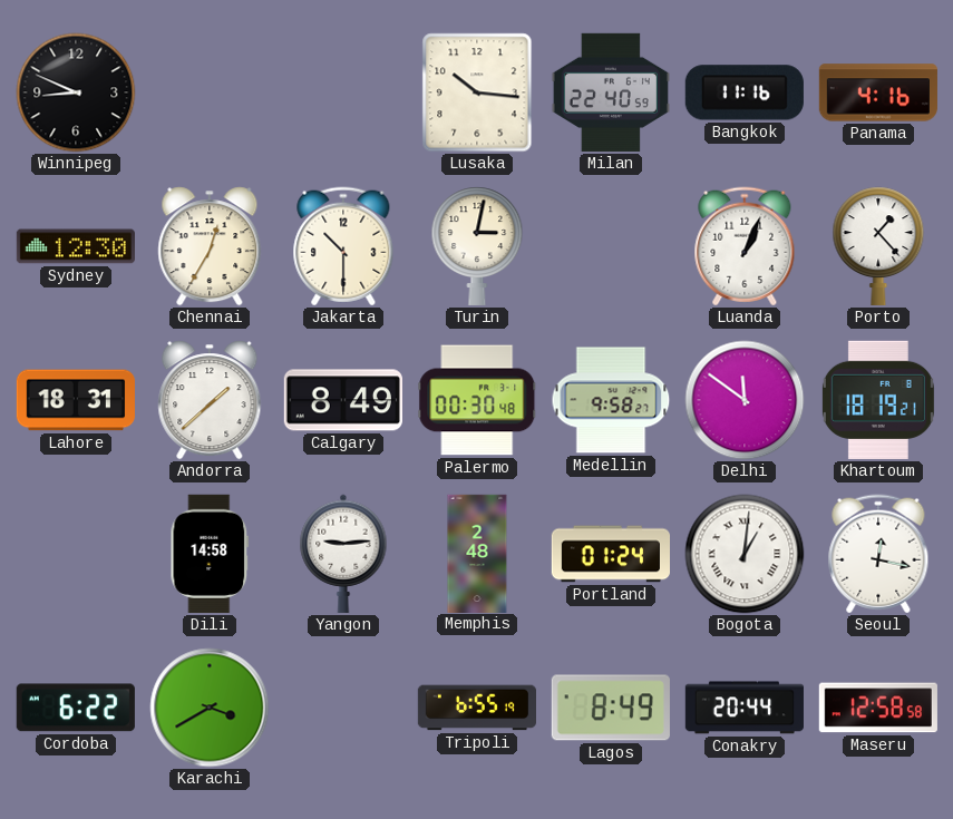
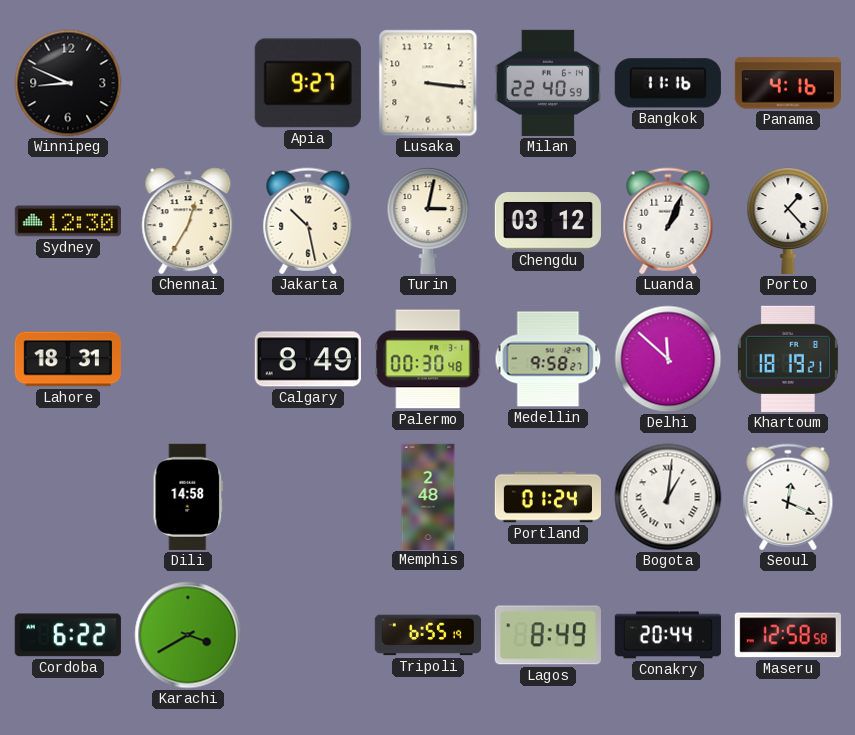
Apia: none -> 9:27
Lusaka: 10:16 -> 3:16
Jakarta: 10:30 -> 10:28
Chengdu: none -> 03:12
Andorra: 1:38 -> none
Delhi: 11:51 -> 11:52
Yangon: 9:14 -> none
Seoul: 12:17 -> 12:19
